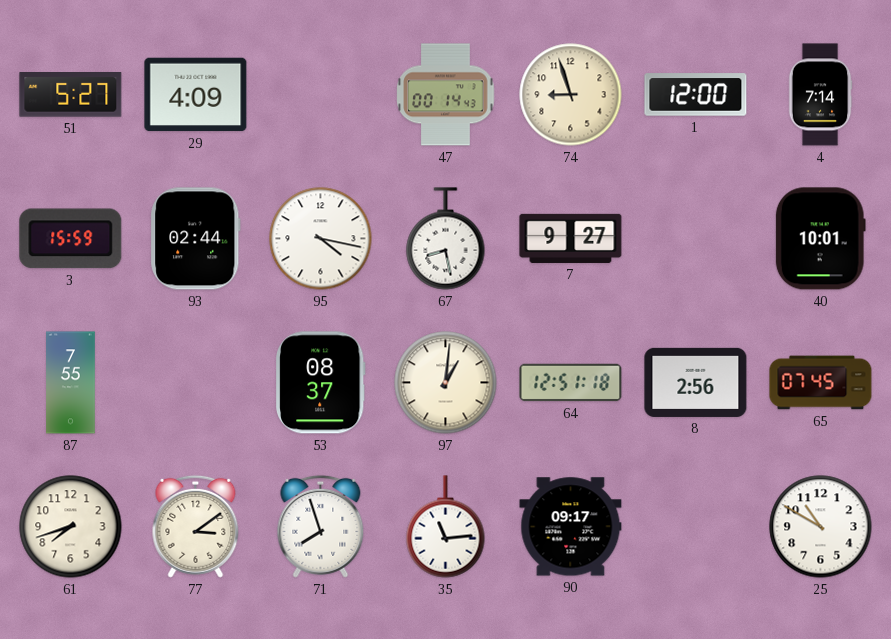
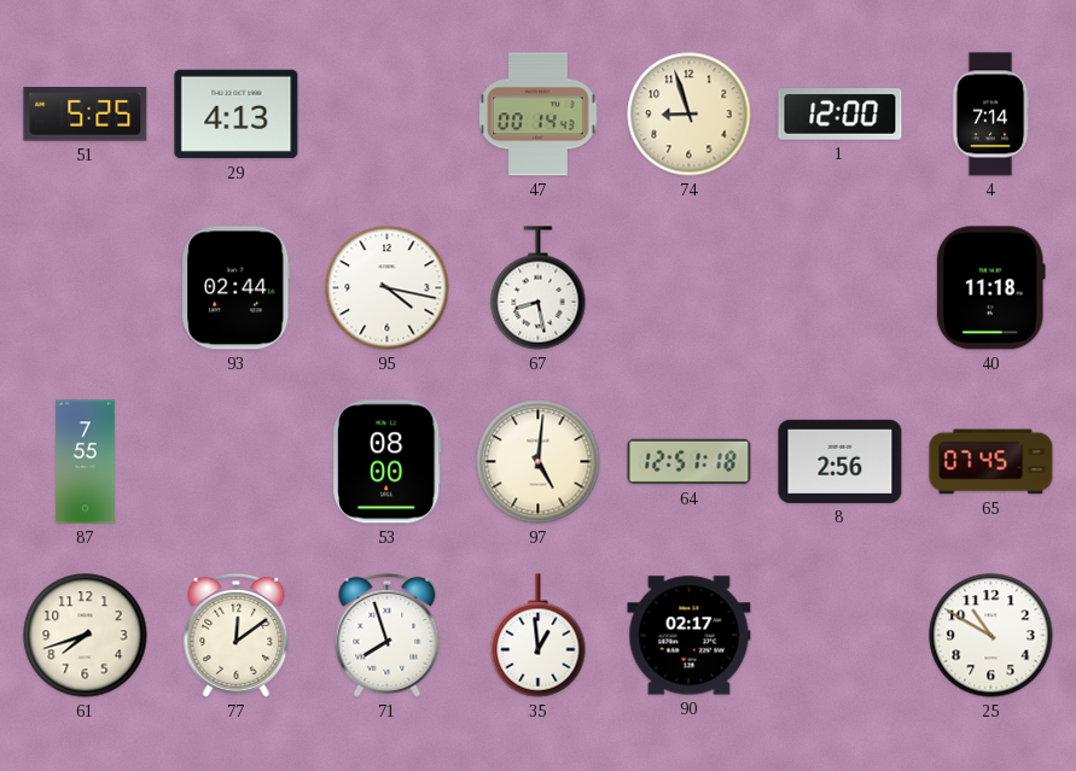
51: 5:27 -> 5:25
29: 4:09 -> 4:13
3: 15:59 -> none
7: 9:27 -> none
40: 10:01 -> 11:18
53: 08:37 -> 08:00
97: 1:01 -> 5:01
77: 3:09 -> 12:09
35: 11:14 -> 12:59
90: 09:17 -> 02:17
